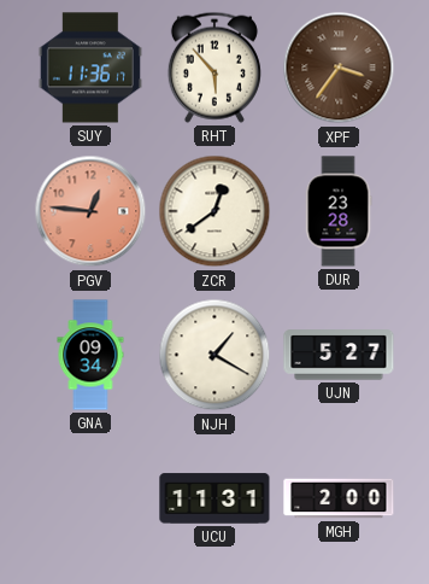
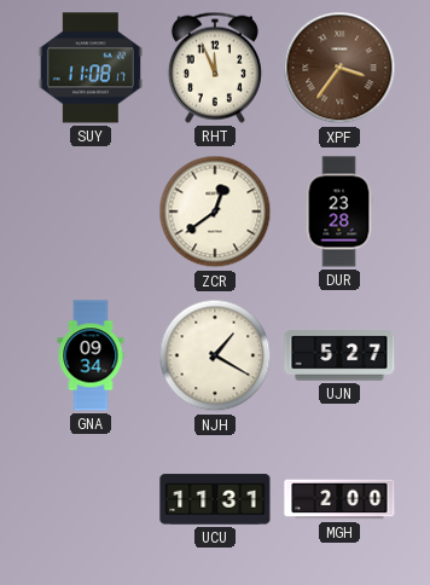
SUY: 11:36 -> 11:08
RHT: 5:53 -> 11:56
PGV: 12:46 -> none
